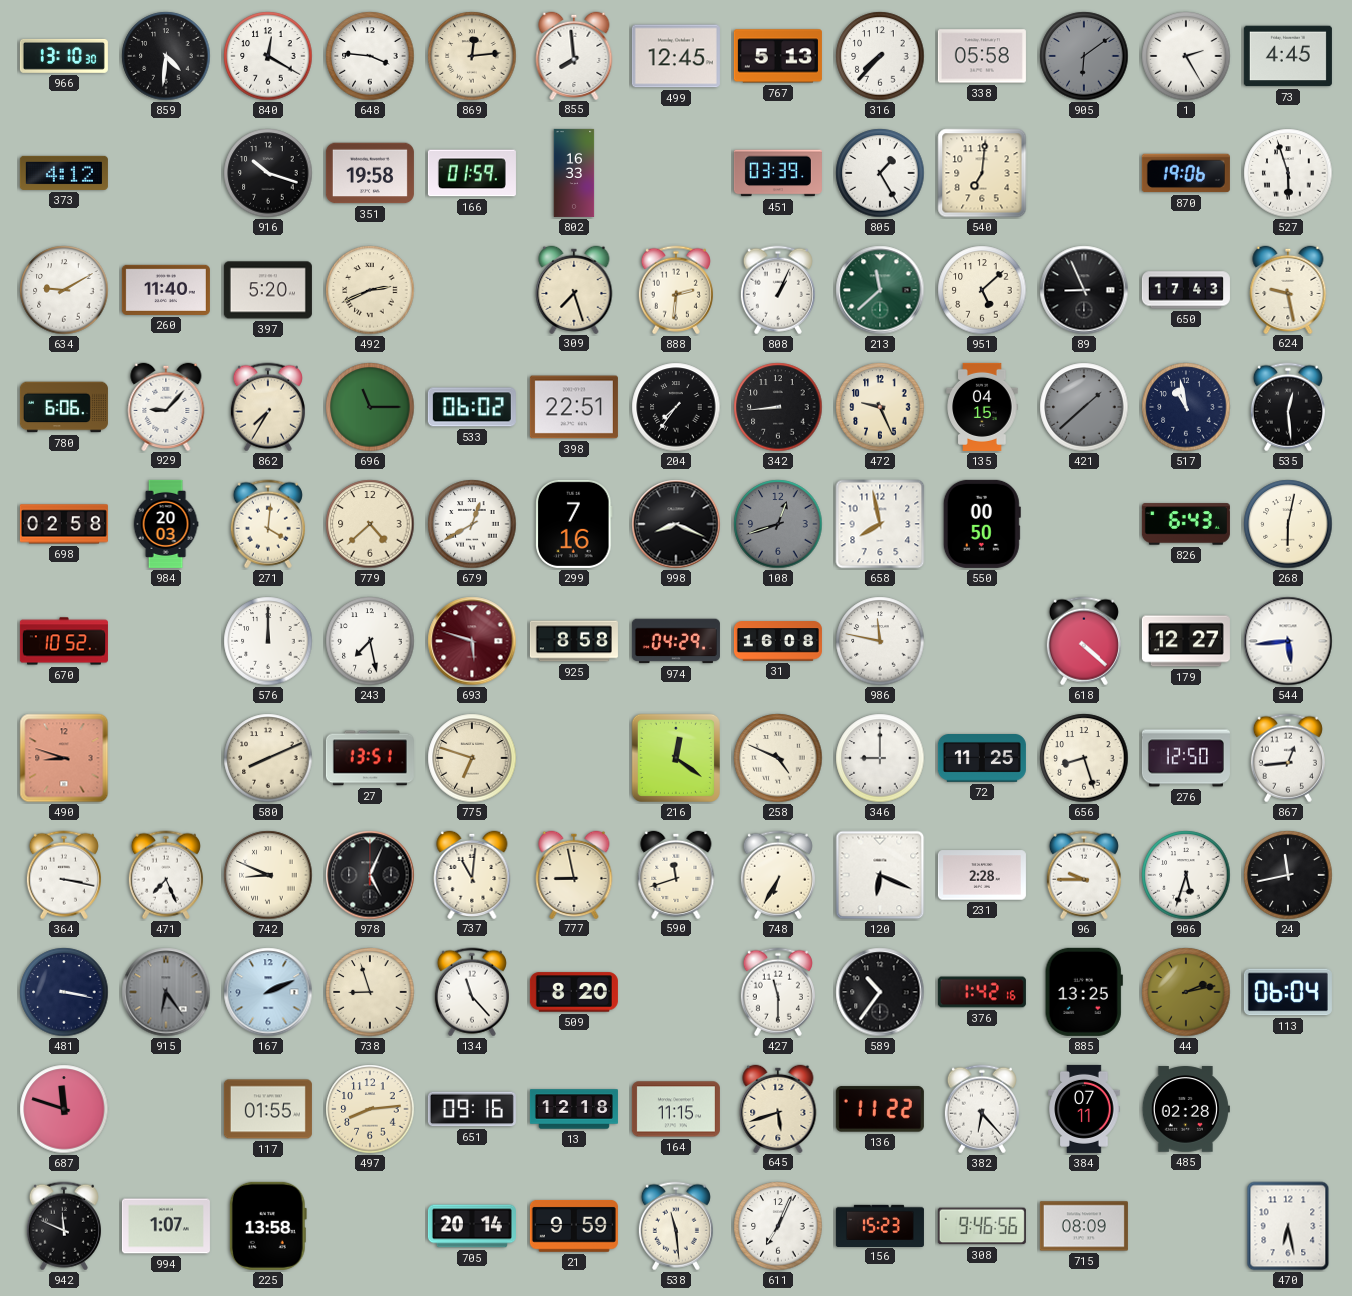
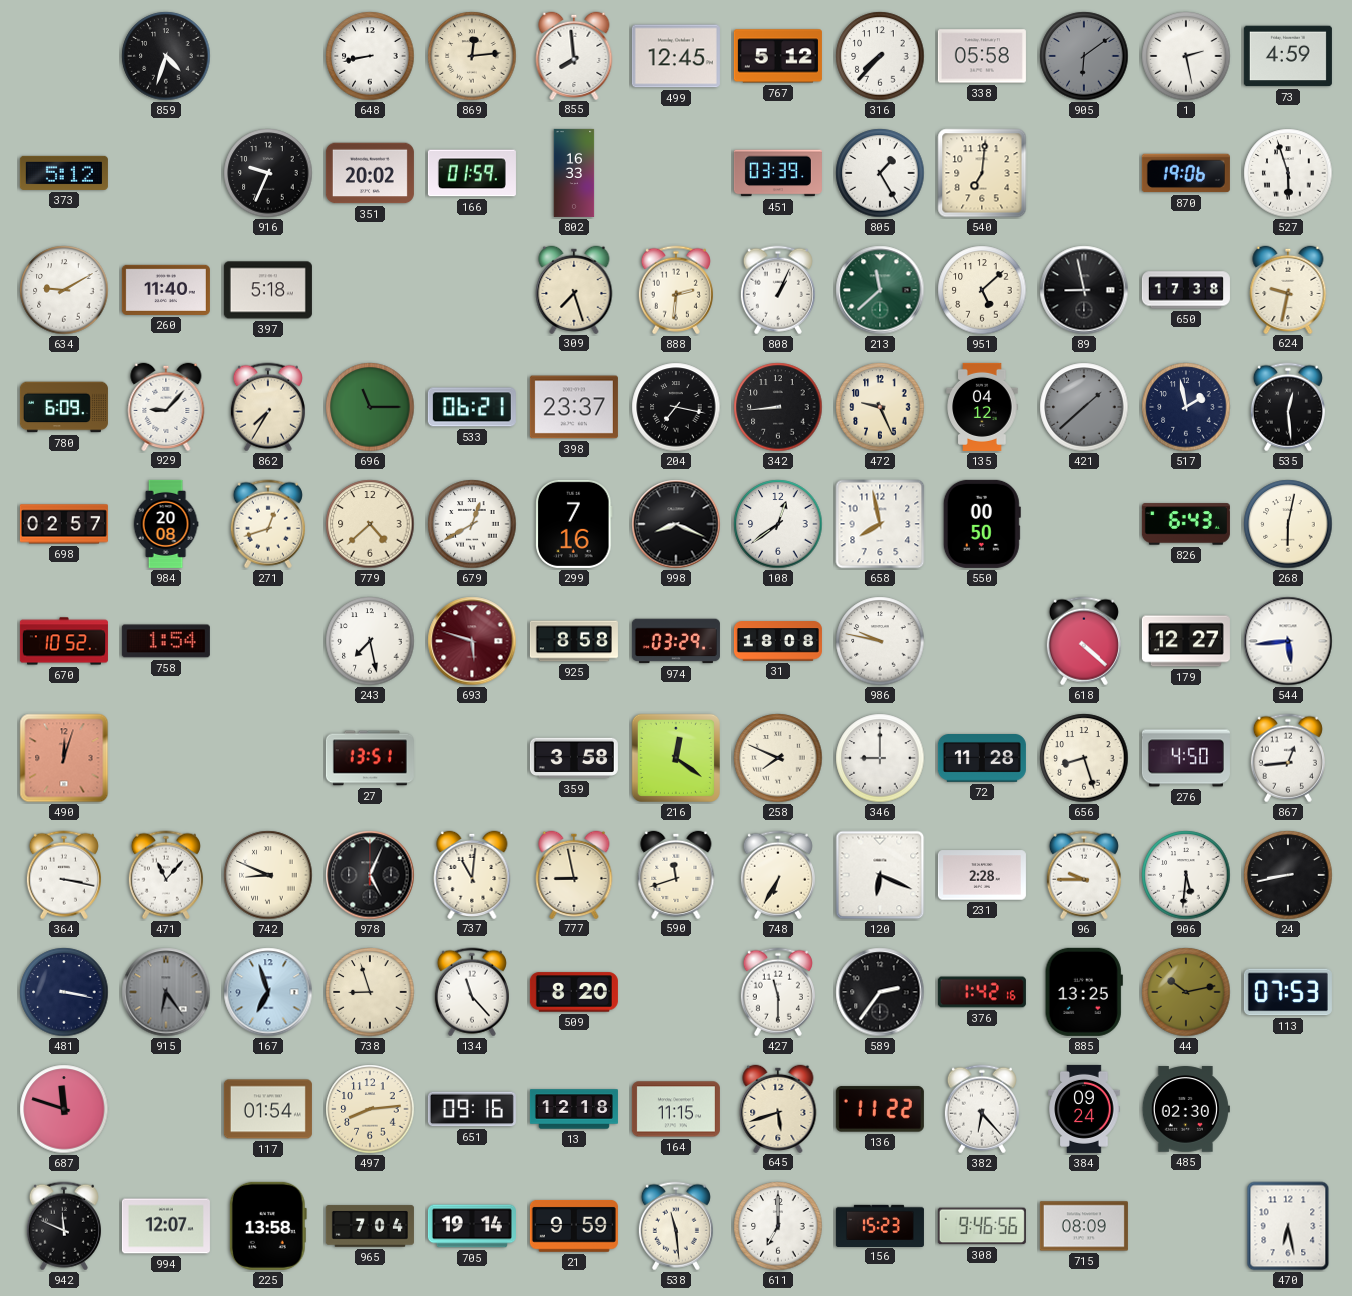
966: 13:10 -> none
859: 4:31 -> 4:33
840: 12:20 -> none
648: 3:46 -> 8:43
767: 5:13 -> 5:12
1: 2:25 -> 2:28
73: 4:45 -> 4:59
373: 4:12 -> 5:12
916: 10:18 -> 9:34
351: 19:58 -> 20:02
397: 5:20 -> 5:18
492: 2:41 -> none
89: 8:56 -> 8:58
650: 17:43 -> 17:38
624: 9:28 -> 9:32
780: 6:06 -> 6:09
533: 06:02 -> 06:21
398: 22:51 -> 23:37
204: 7:36 -> 7:17
135: 04:15 -> 04:12
517: 10:58 -> 1:58
698: 02:58 -> 02:57
984: 20:03 -> 20:08
271: 4:01 -> 12:42
108: 12:42 -> 12:39
108 dial: grey -> white
758: none -> 1:54
576: 12:00 -> none
974: 04:29 -> 03:29
31: 16:08 -> 18:08
986: 11:47 -> 9:47
490: 8:48 -> 12:03
580: 8:11 -> none
775: 6:48 -> none
359: none -> 3:58
258: 4:49 -> 7:49
72: 11:25 -> 11:28
276: 12:50 -> 4:50
471: 7:26 -> 11:07
906: 5:33 -> 5:31
24: 11:43 -> 8:43
167: 2:11 -> 6:57
589: 10:36 -> 2:36
44: 2:13 -> 10:13
113: 06:04 -> 07:53
117: 01:55 -> 01:54
384: 07:11 -> 09:24
485: 02:28 -> 02:30
994: 1:07 -> 12:07
965: none -> 7:04
705: 20:14 -> 19:14
611: 7:04 -> 7:00
